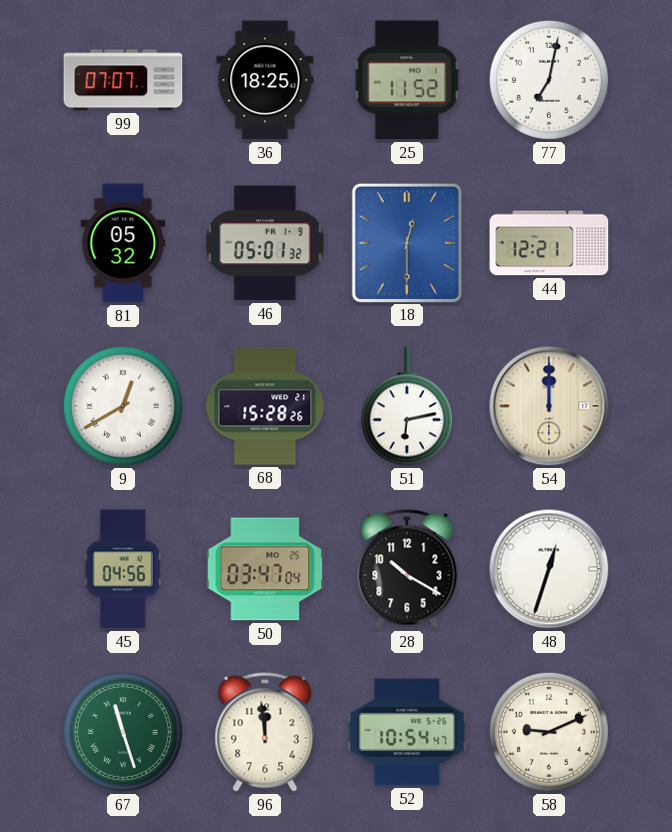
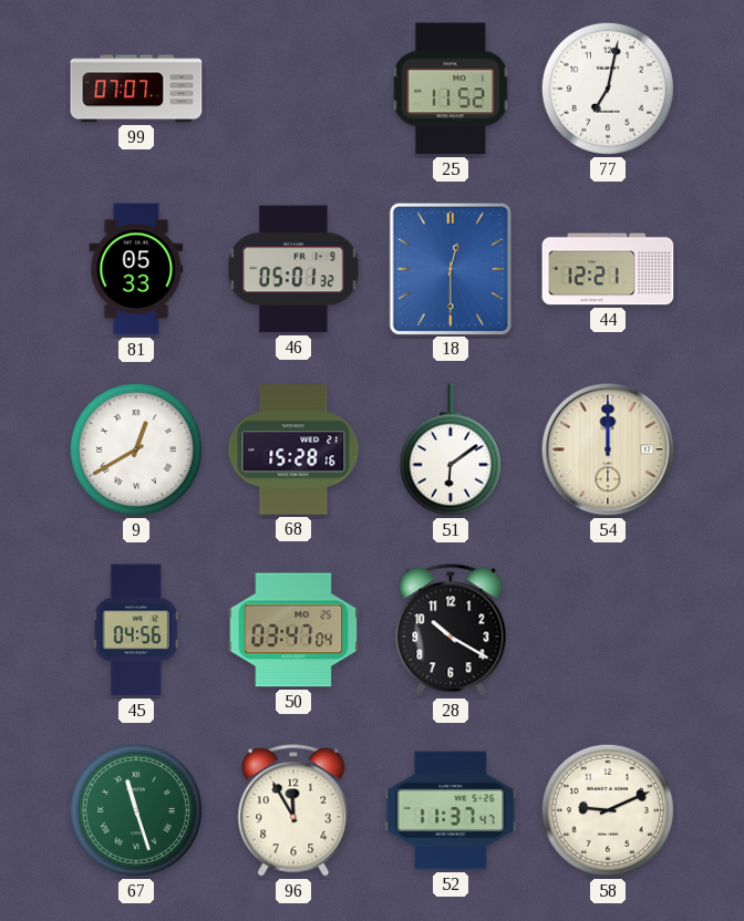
36: 18:25 -> none
81: 05:32 -> 05:33
68: 15:28:26 -> 15:28:16
51: 6:13 -> 6:09
48: 12:33 -> none
96: 11:59 -> 11:55
52: 10:54 -> 11:37
